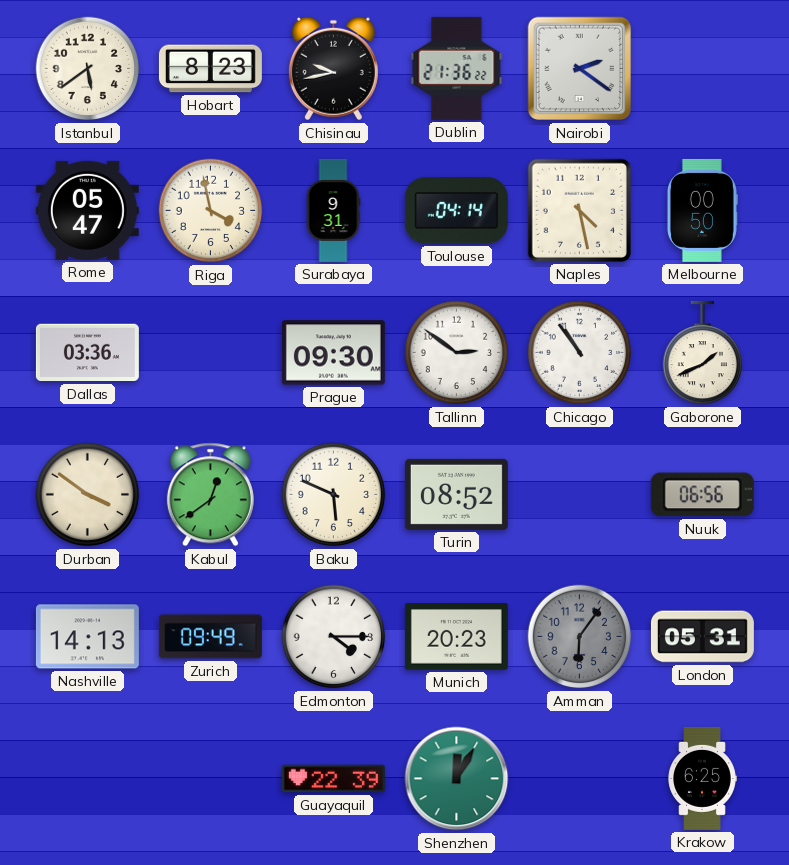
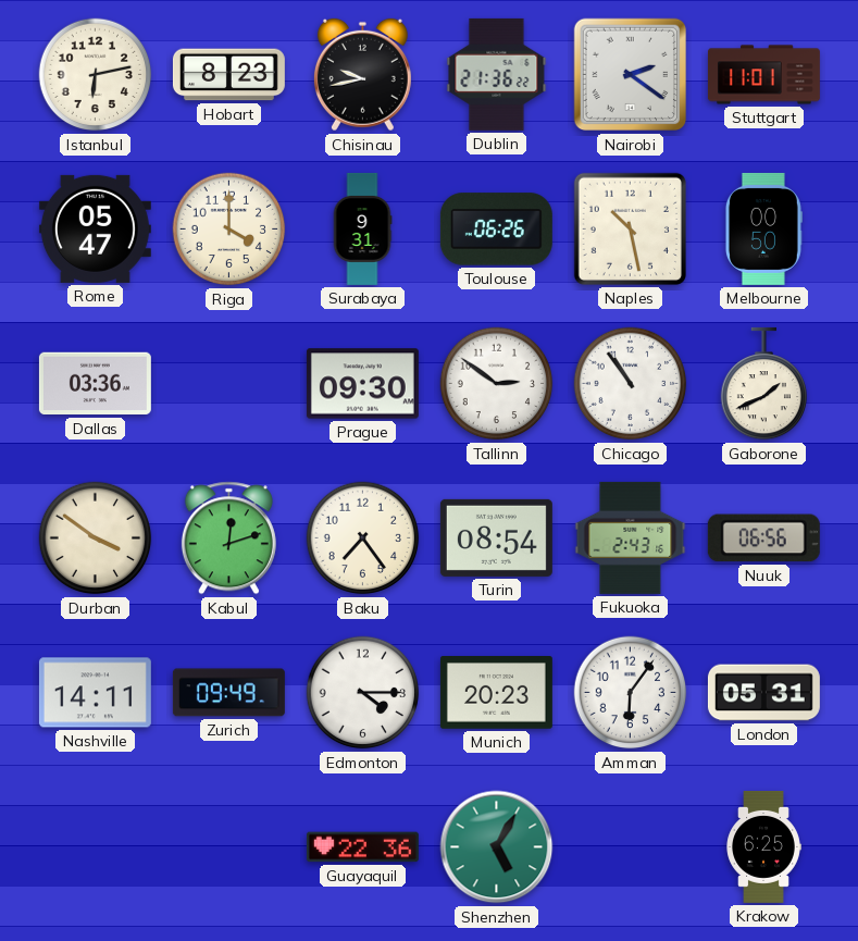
Istanbul: 5:39 -> 6:13
Stuttgart: none -> 11:01
Riga: 3:58 -> 4:00
Toulouse: 04:14 -> 06:26
Naples: 4:28 -> 10:28
Kabul: 12:39 -> 12:12
Baku: 5:49 -> 7:24
Turin: 08:52 -> 08:54
Fukuoka: none -> 2:43
Nashville: 14:13 -> 14:11
Amman dial: grey -> white
Guayaquil: 22:39 -> 22:36
Shenzhen: 12:05 -> 5:05
